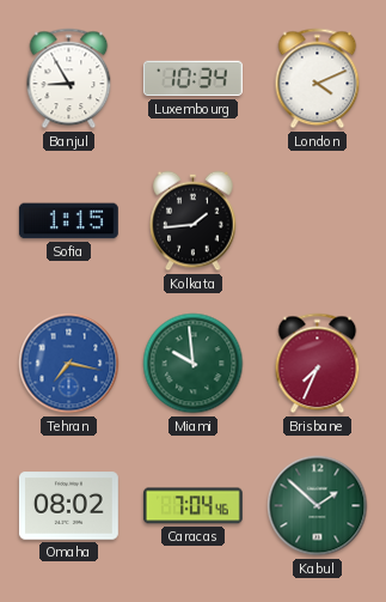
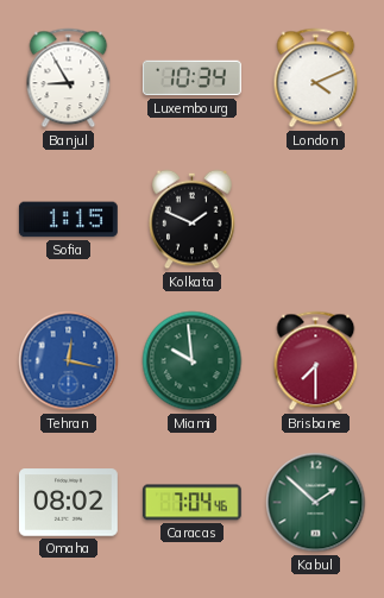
Kolkata: 1:44 -> 1:49
Tehran: 7:17 -> 12:17
Brisbane: 7:34 -> 7:30
